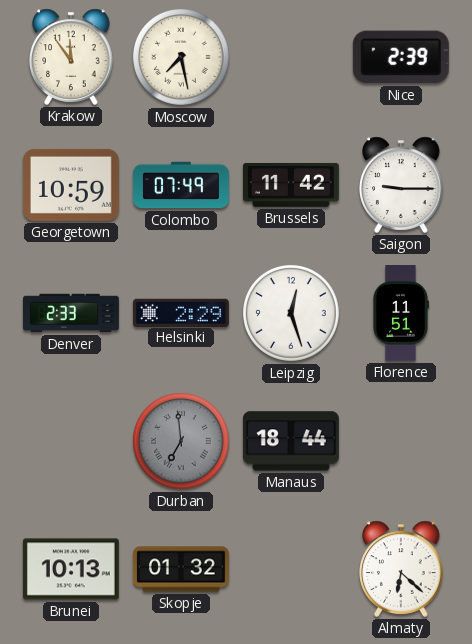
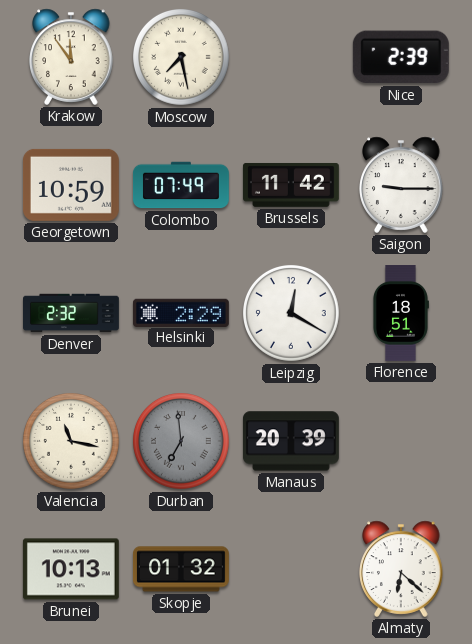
Denver: 2:33 -> 2:32
Leipzig: 12:27 -> 12:20
Florence: 11:51 -> 18:51
Valencia: none -> 11:17
Manaus: 18:44 -> 20:39
